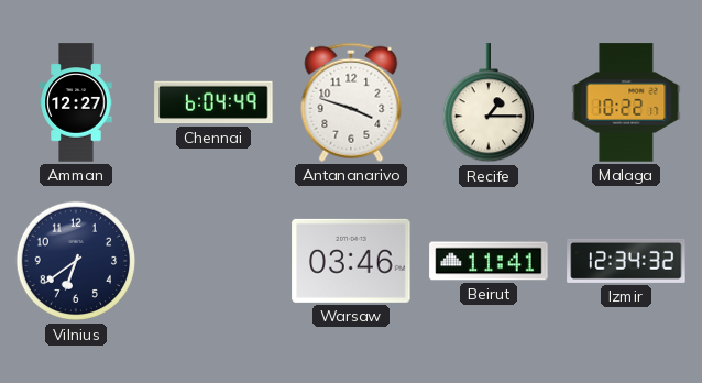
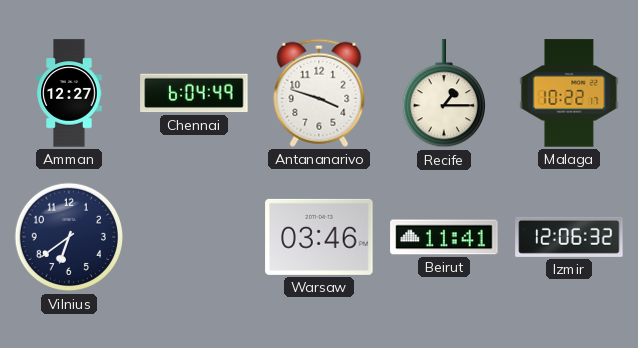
Izmir: 12:34 -> 12:06
